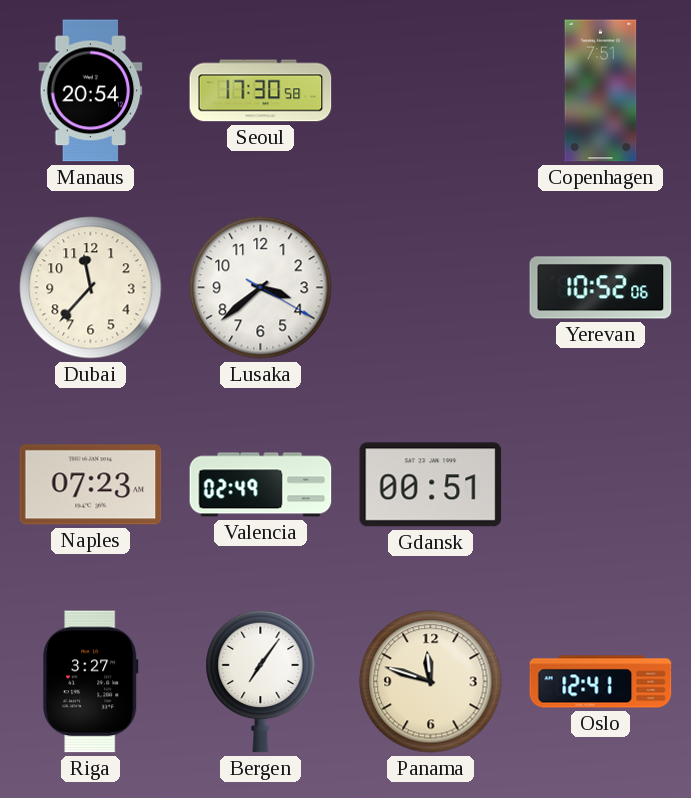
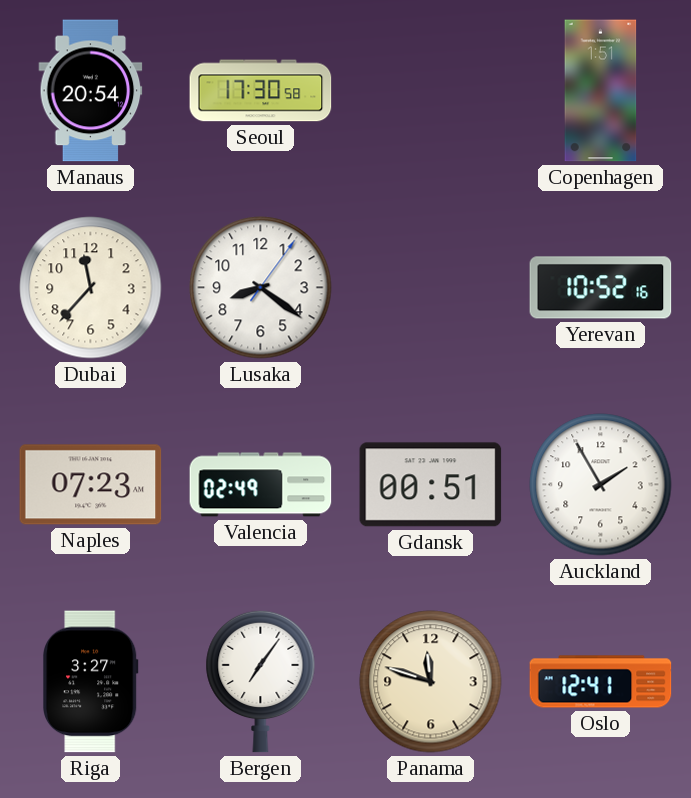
Copenhagen: 7:51 -> 1:51
Lusaka: 3:38 -> 8:21
Yerevan: 10:52:06 -> 10:52:16
Auckland: none -> 1:55
